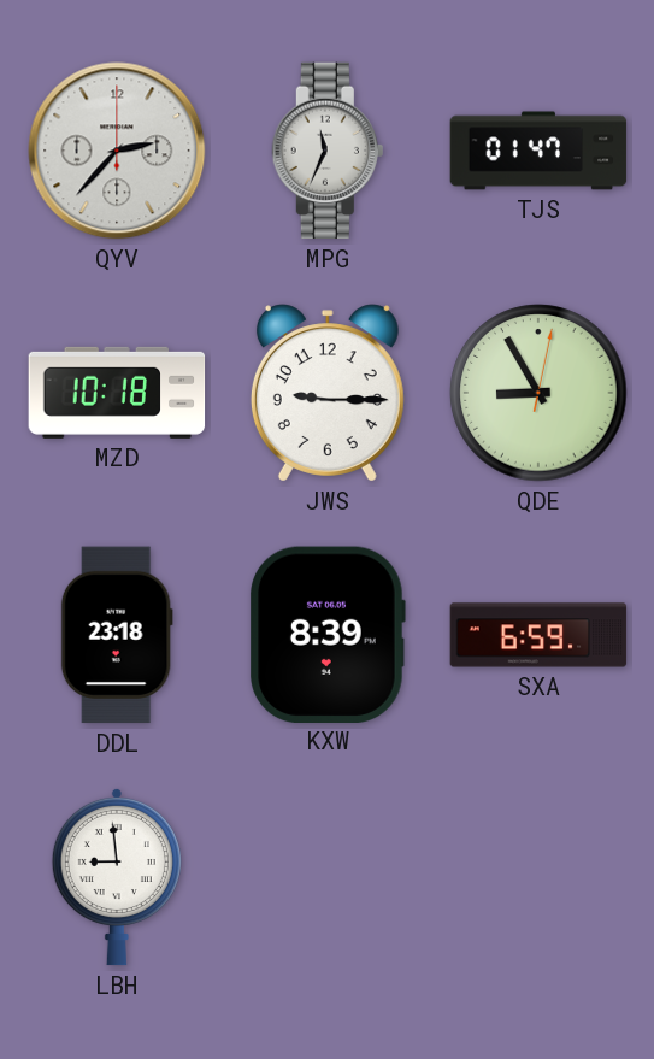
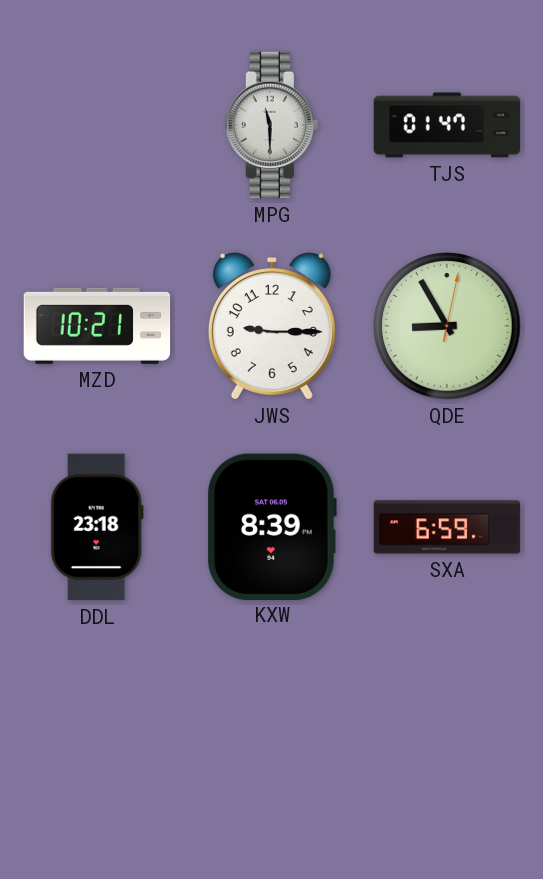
QYV: 2:37 -> none
MPG: 11:34 -> 11:30
MZD: 10:18 -> 10:21
LBH: 8:59 -> none
